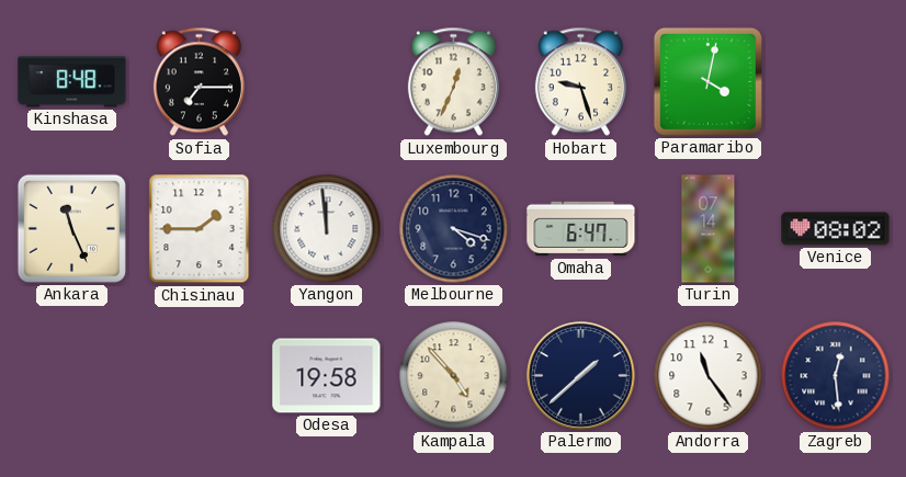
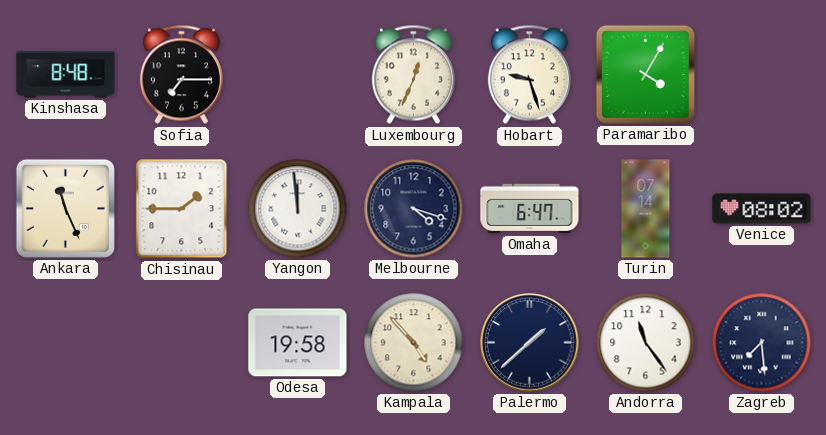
Paramaribo: 4:02 -> 4:05
Zagreb: 12:29 -> 7:29
